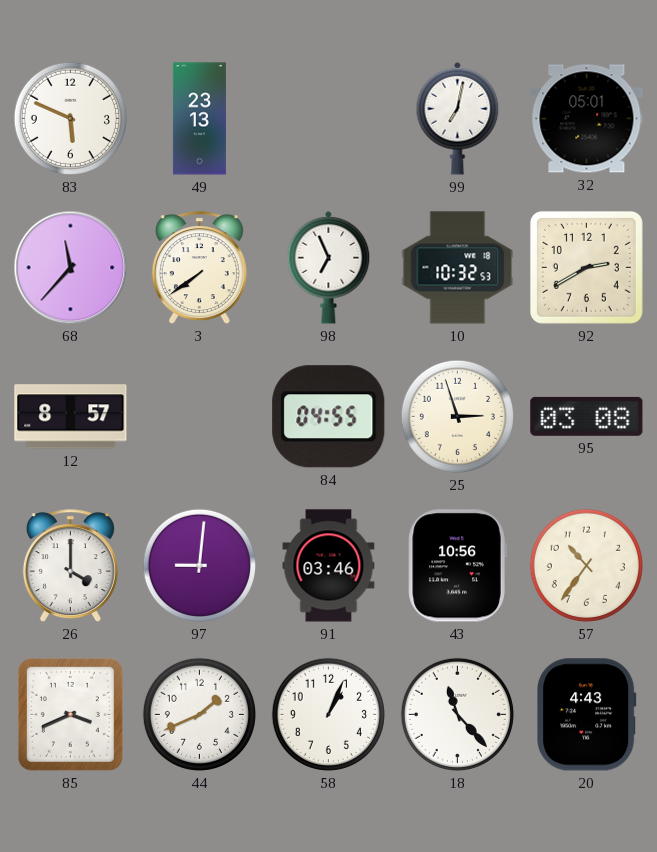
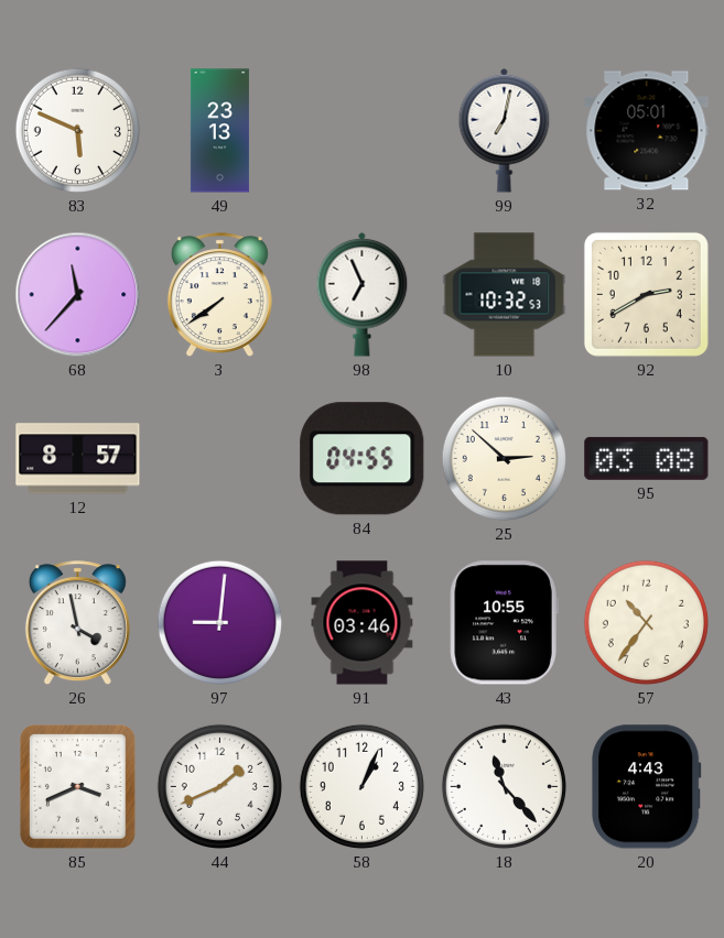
25: 2:57 -> 2:52
26: 4:00 -> 3:58
43: 10:56 -> 10:55
